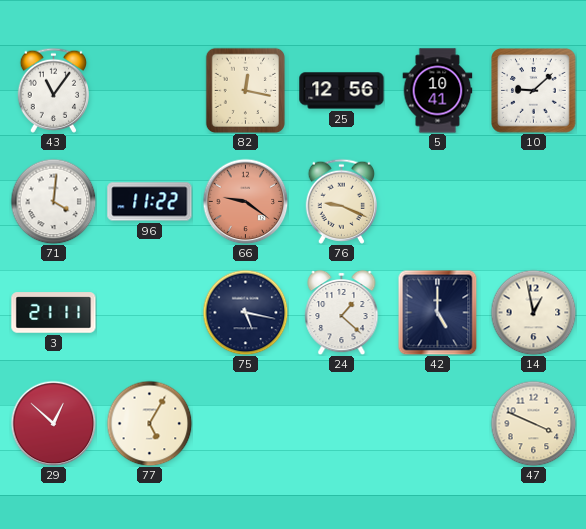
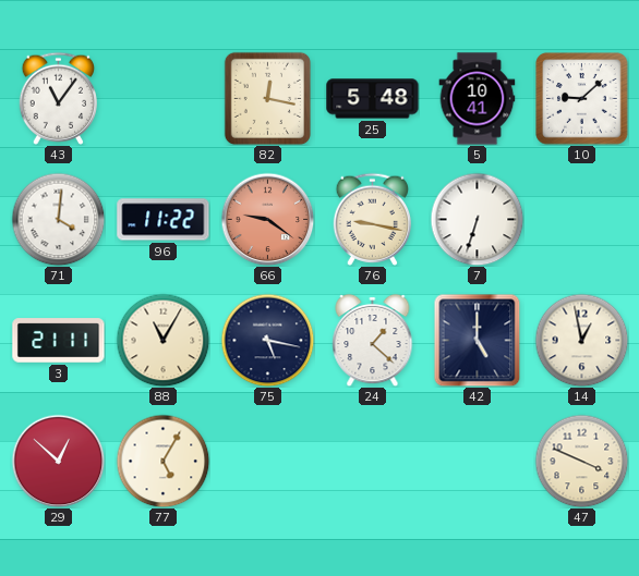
25: 12:56 -> 5:48
76: 9:19 -> 9:17
7: none -> 6:33
88: none -> 11:05
